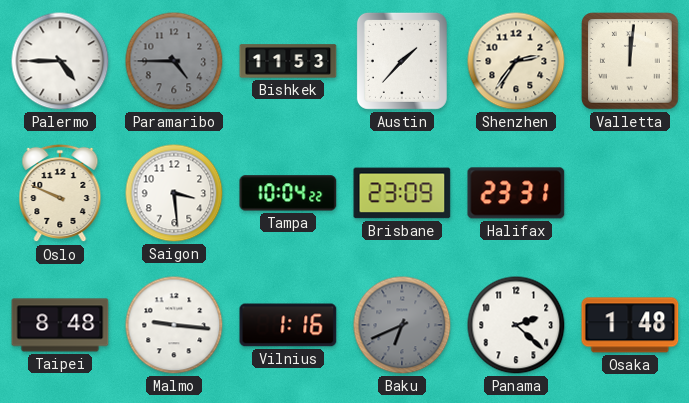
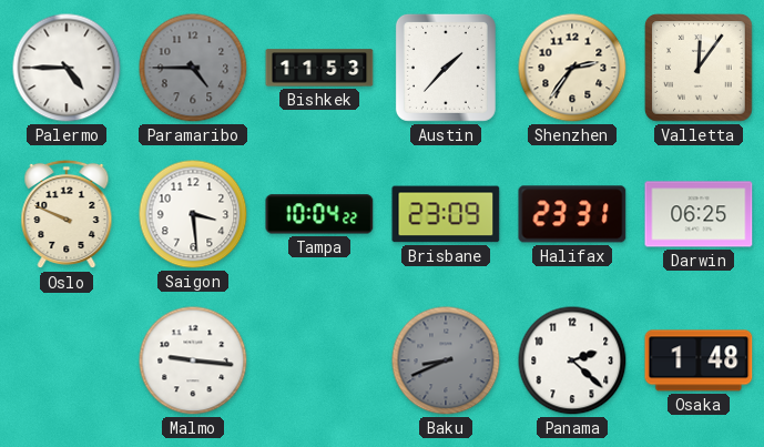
Valletta: 12:01 -> 12:06
Darwin: none -> 06:25
Taipei: 8:48 -> none
Vilnius: 1:16 -> none
Baku: 6:41 -> 8:41
